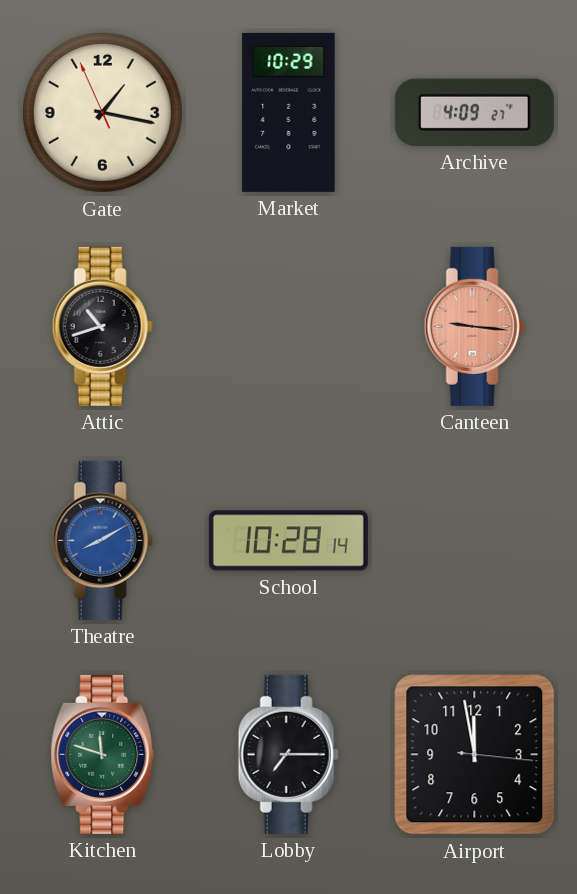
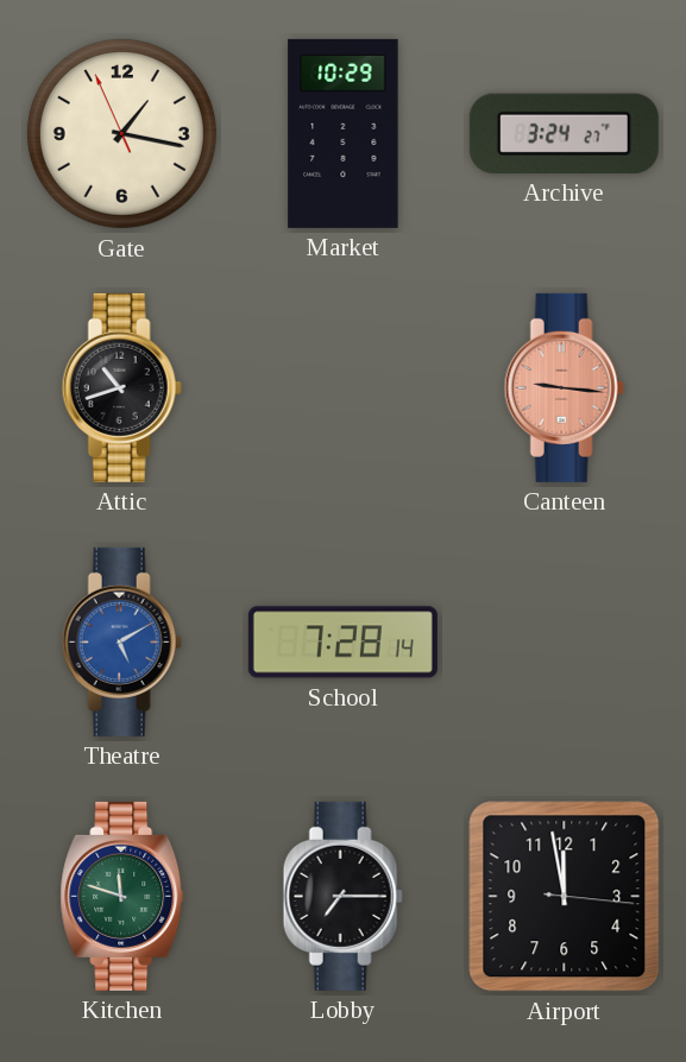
Archive: 4:09 -> 3:24
Theatre: 8:10 -> 5:10
School: 10:28 -> 7:28
